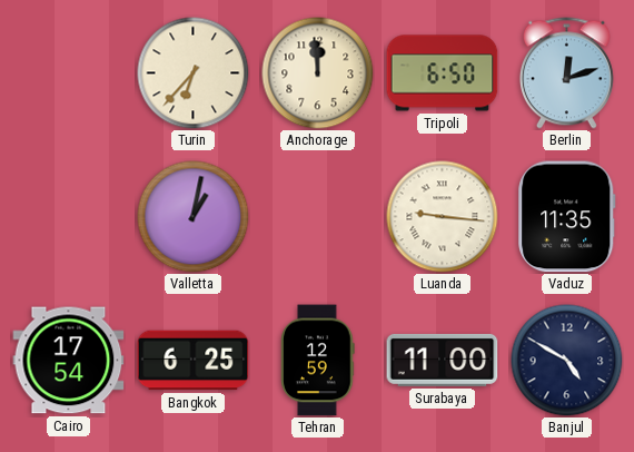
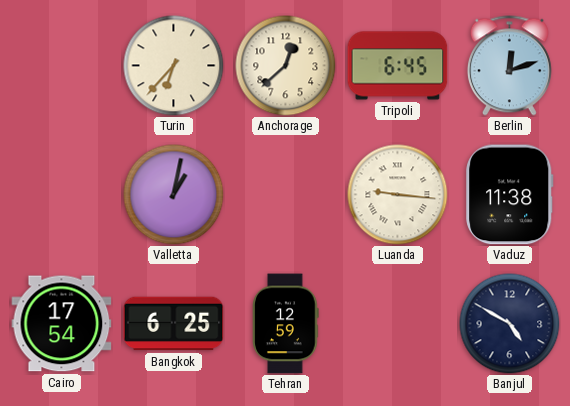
Anchorage: 11:59 -> 12:38
Tripoli: 6:50 -> 6:45
Vaduz: 11:35 -> 11:38
Surabaya: 11:00 -> none
